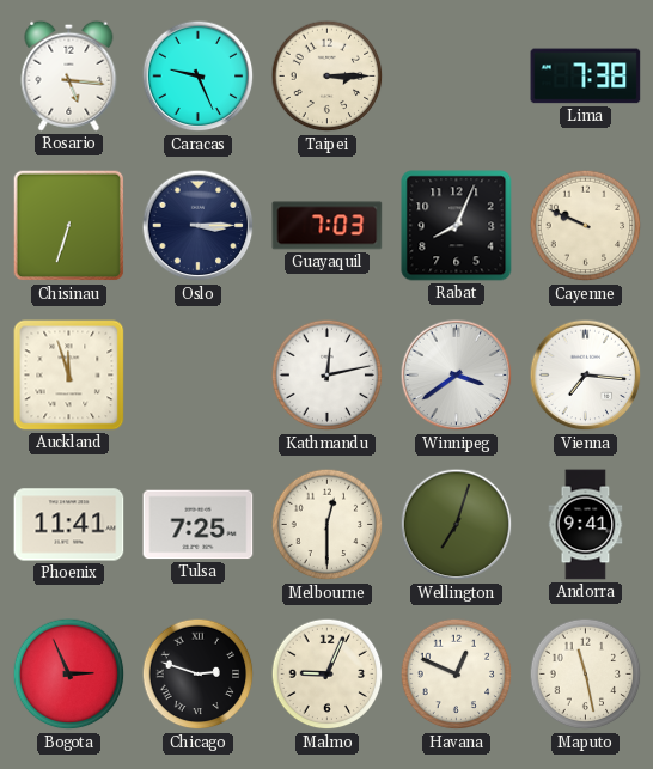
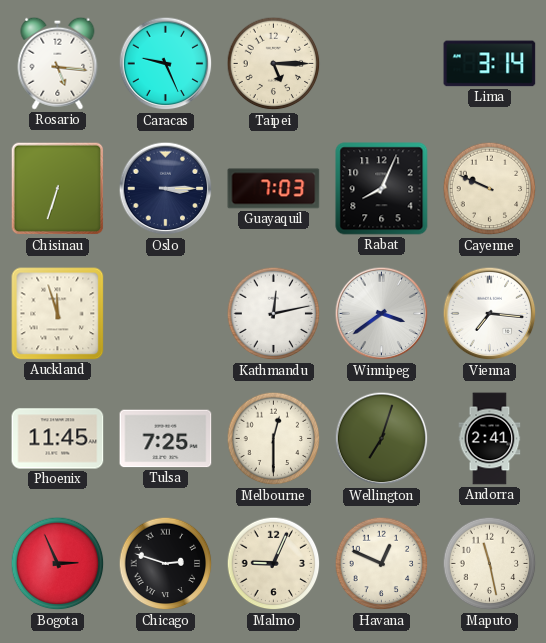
Taipei: 3:15 -> 5:15
Lima: 7:38 -> 3:14
Phoenix: 11:41 -> 11:45
Andorra: 9:41 -> 2:41
